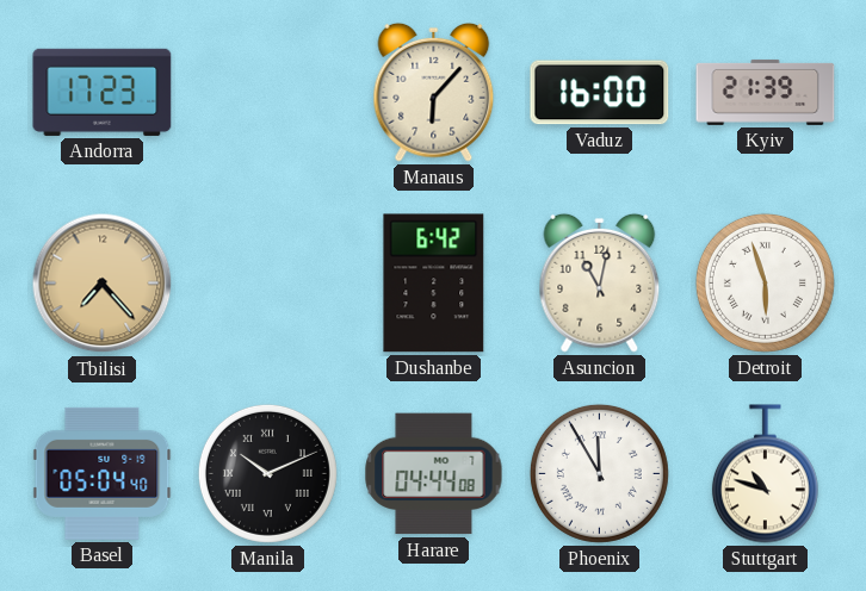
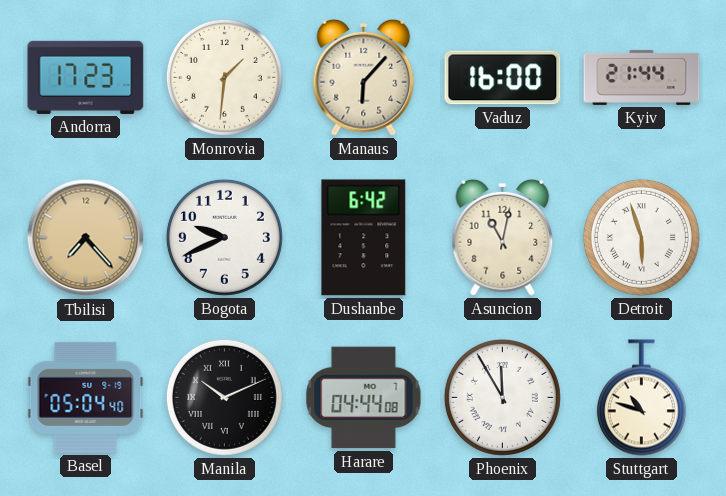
Monrovia: none -> 1:31
Kyiv: 21:39 -> 21:44
Bogota: none -> 9:41
